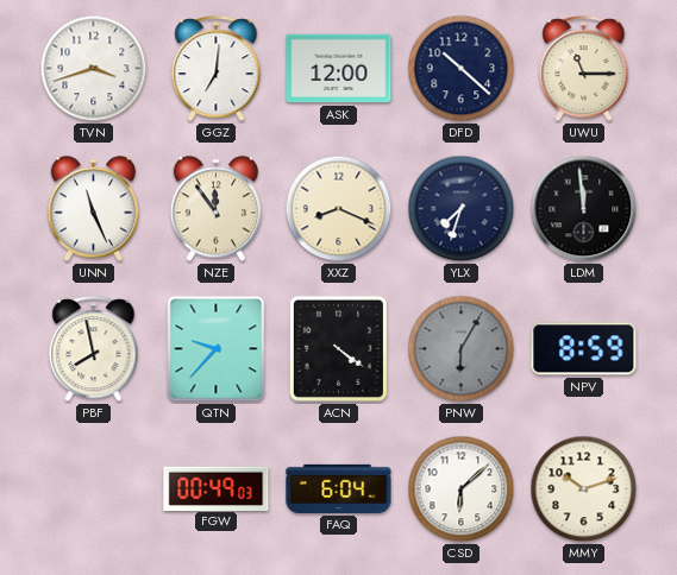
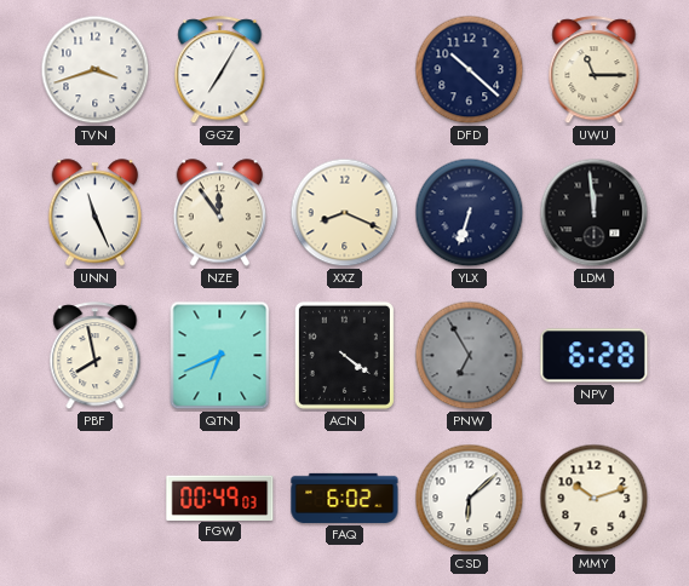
GGZ: 7:01 -> 7:05
ASK: 12:00 -> none
YLX: 7:33 -> 6:33
QTN: 9:37 -> 6:41
PNW: 6:05 -> 6:55
NPV: 8:59 -> 6:28
FAQ: 6:04 -> 6:02
